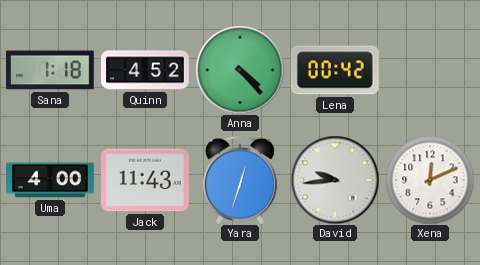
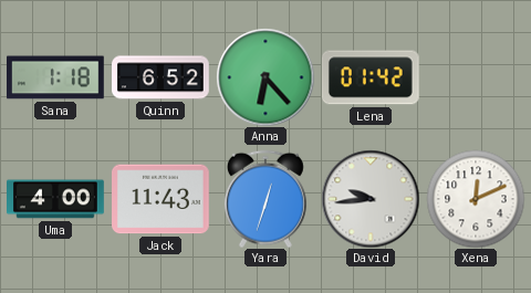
Quinn: 4:52 -> 6:52
Anna: 4:23 -> 6:23
Lena: 00:42 -> 01:42
